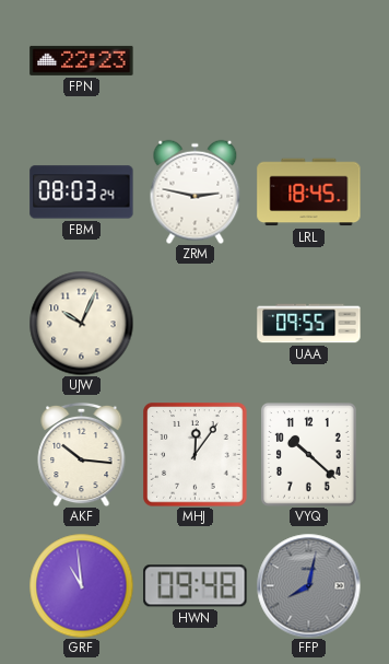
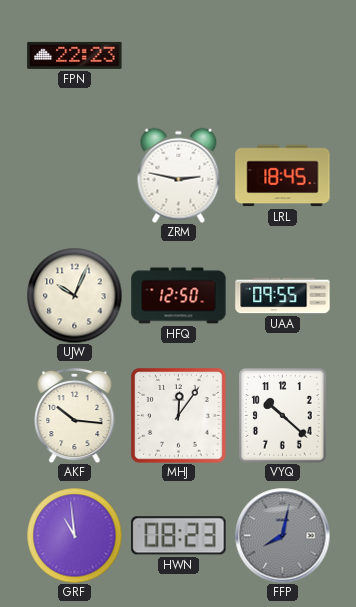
FBM: 08:03 -> none
HFQ: none -> 12:50
HWN: 09:48 -> 08:23
